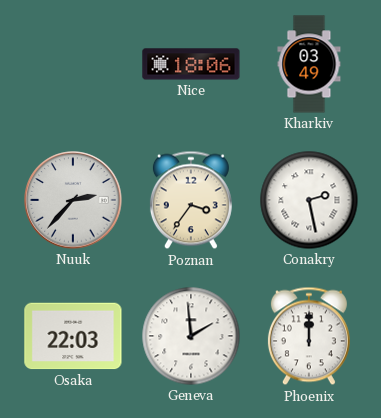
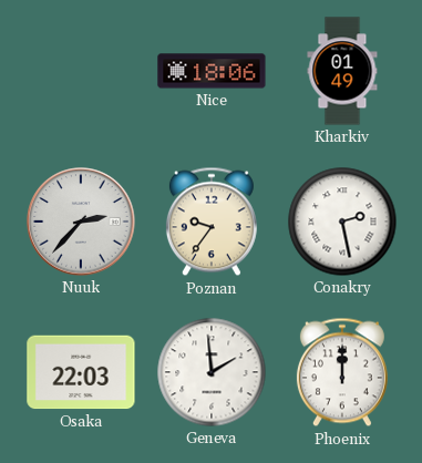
Kharkiv: 03:49 -> 01:49
Poznan: 3:36 -> 9:36
